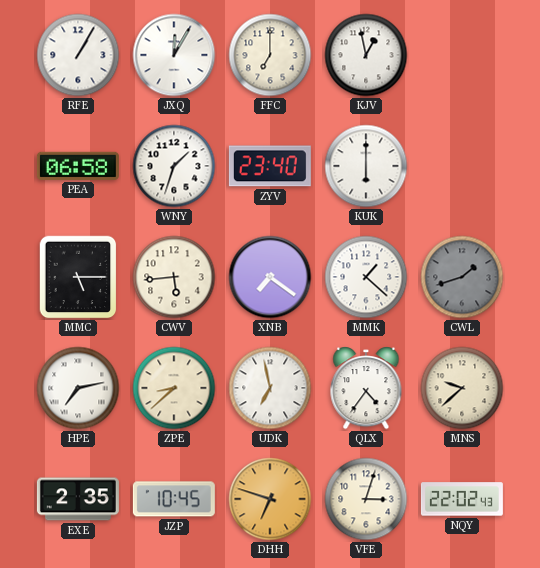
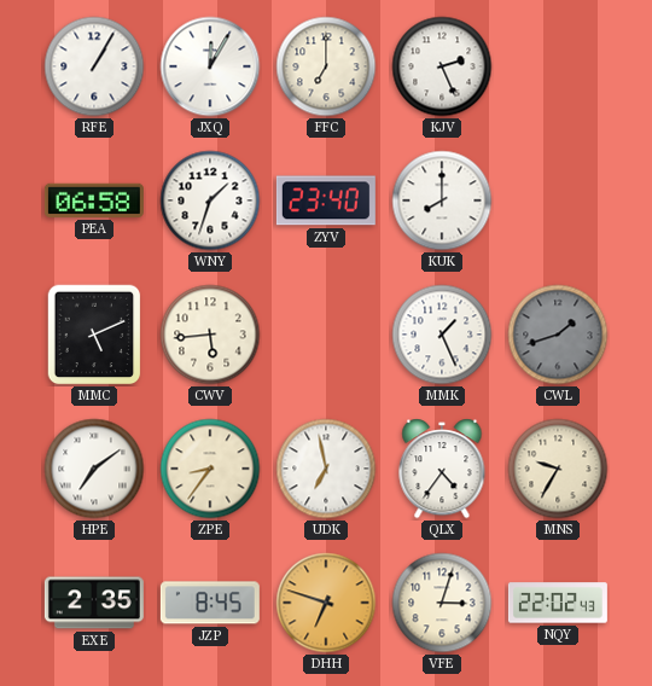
KJV: 12:58 -> 2:26
KUK: 6:00 -> 8:00
MMC: 5:15 -> 5:11
XNB: 7:21 -> none
MMK: 1:22 -> 1:26
HPE: 7:13 -> 7:09
ZPE: 8:38 -> 8:36
MNS: 9:38 -> 9:35
JZP: 10:45 -> 8:45
